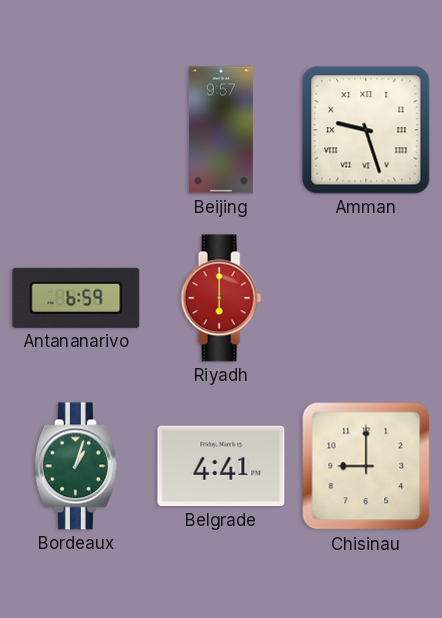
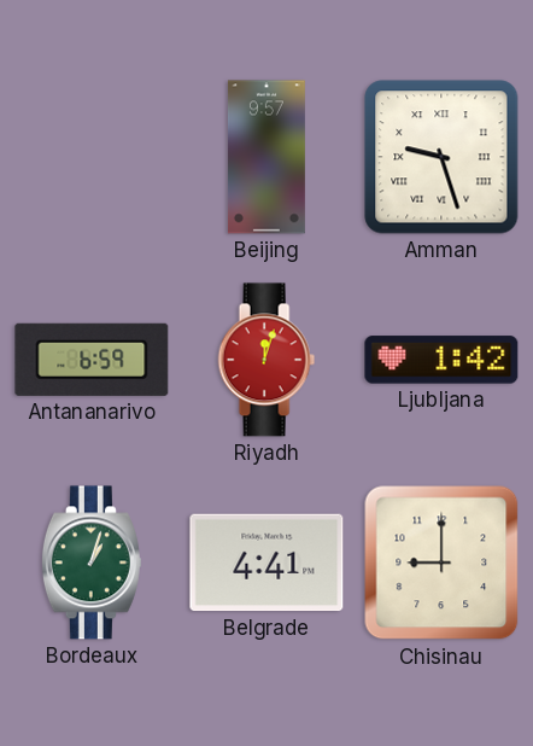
Riyadh: 6:00 -> 12:03
Ljubljana: none -> 1:42
